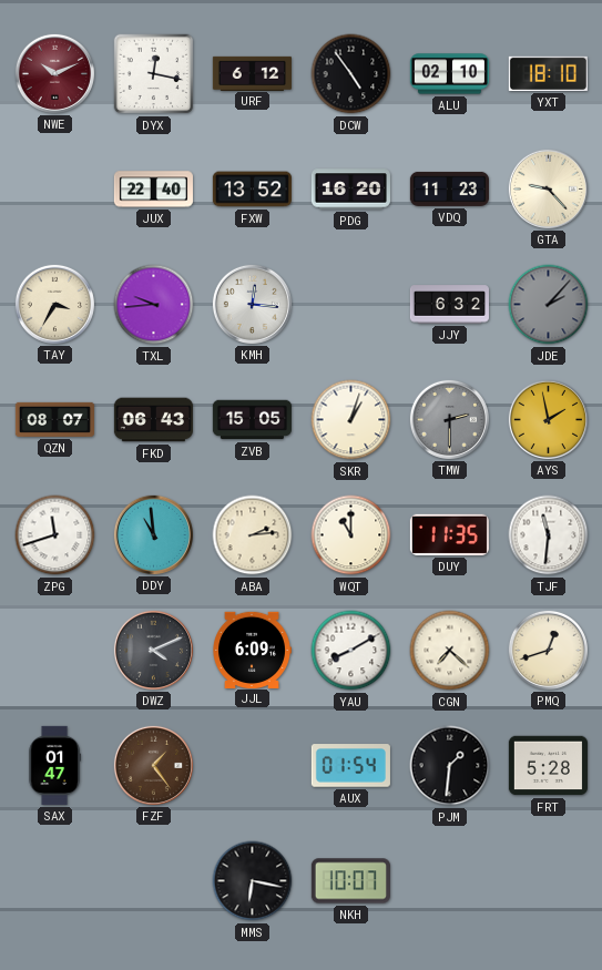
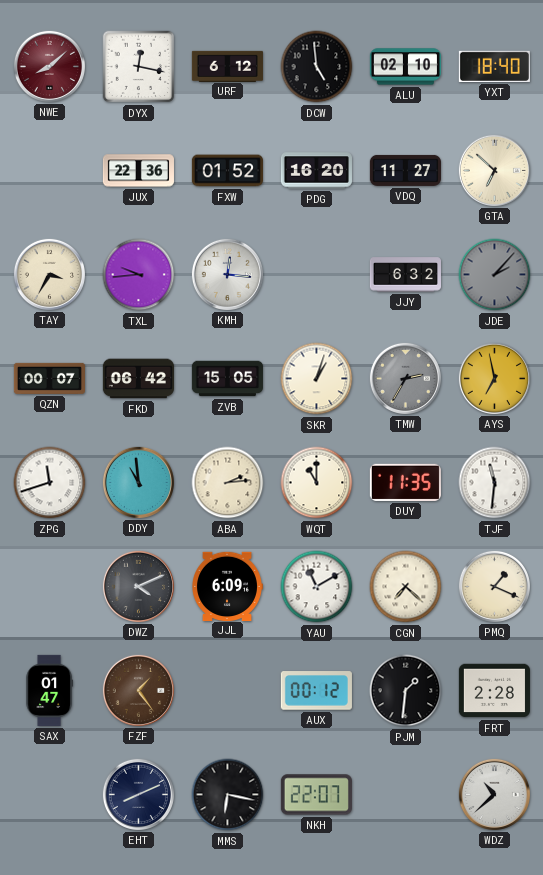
NWE: 10:11 -> 8:08
DCW: 4:54 -> 4:59
YXT: 18:10 -> 18:40
JUX: 22:40 -> 22:36
FXW: 13:52 -> 01:52
VDQ: 11:23 -> 11:27
GTA: 9:23 -> 6:52
QZN: 08:07 -> 00:07
FKD: 06:43 -> 06:42
TMW: 2:30 -> 2:35
AYS: 1:58 -> 6:58
YAU: 8:10 -> 11:10
PMQ: 12:42 -> 1:19
AUX: 01:54 -> 00:12
FRT: 5:28 -> 2:28
EHT: none -> 8:11
NKH: 10:07 -> 22:07
WDZ: none -> 10:38
